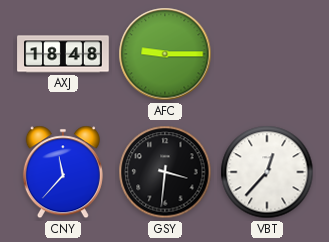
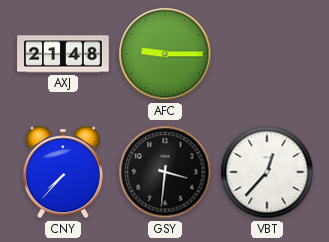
AXJ: 18:48 -> 21:48
CNY: 11:37 -> 7:37
